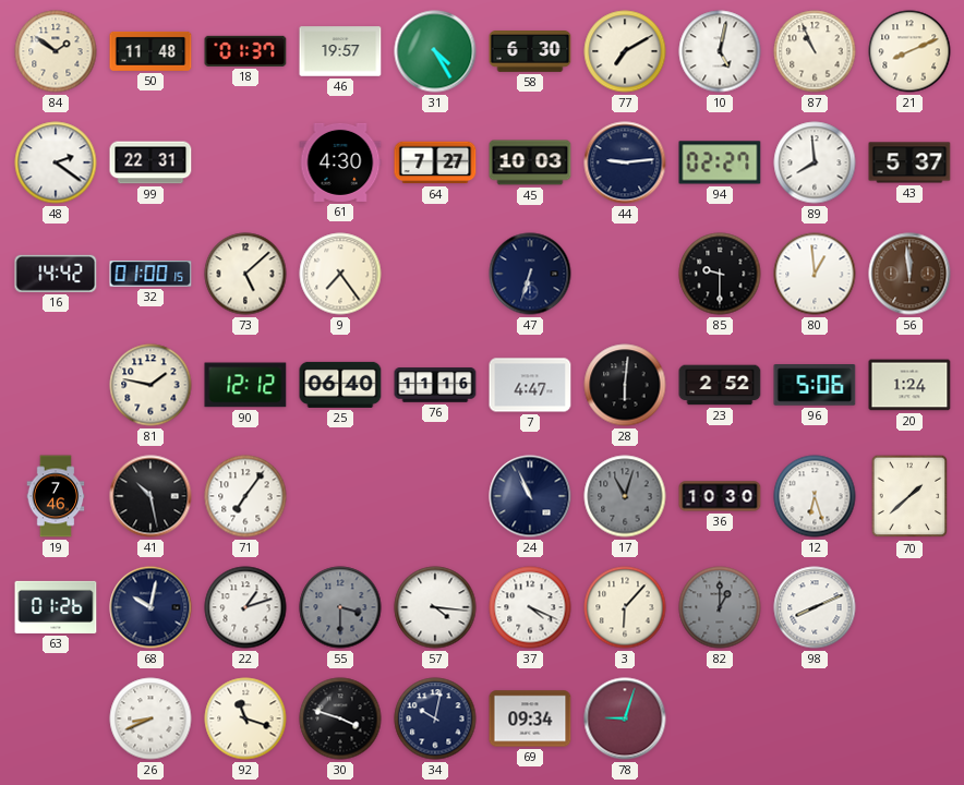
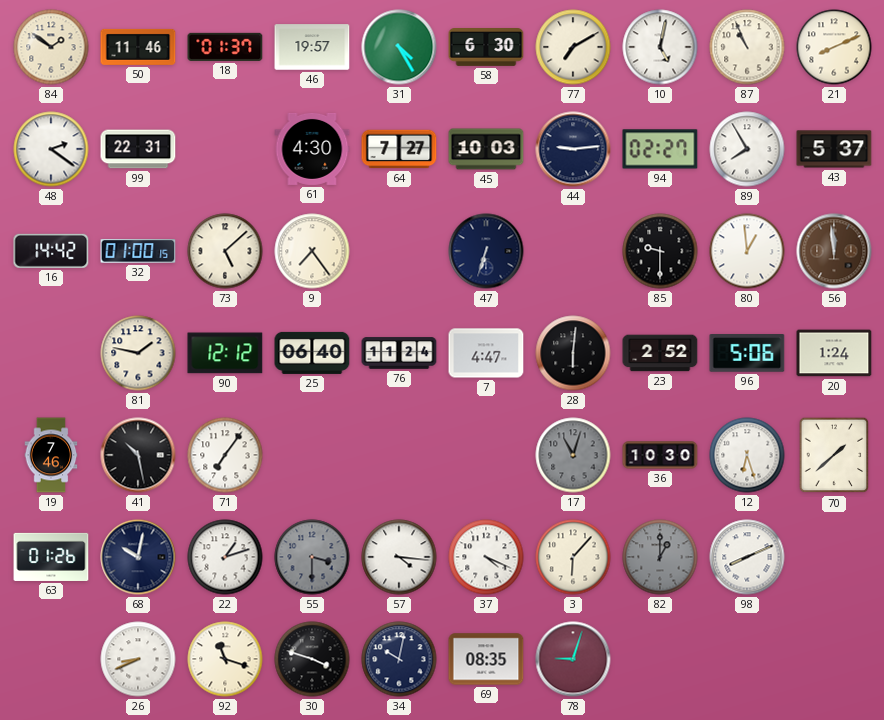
50: 11:48 -> 11:46
89: 7:59 -> 7:55
76: 11:16 -> 11:24
24: 10:56 -> none
69: 09:34 -> 08:35
